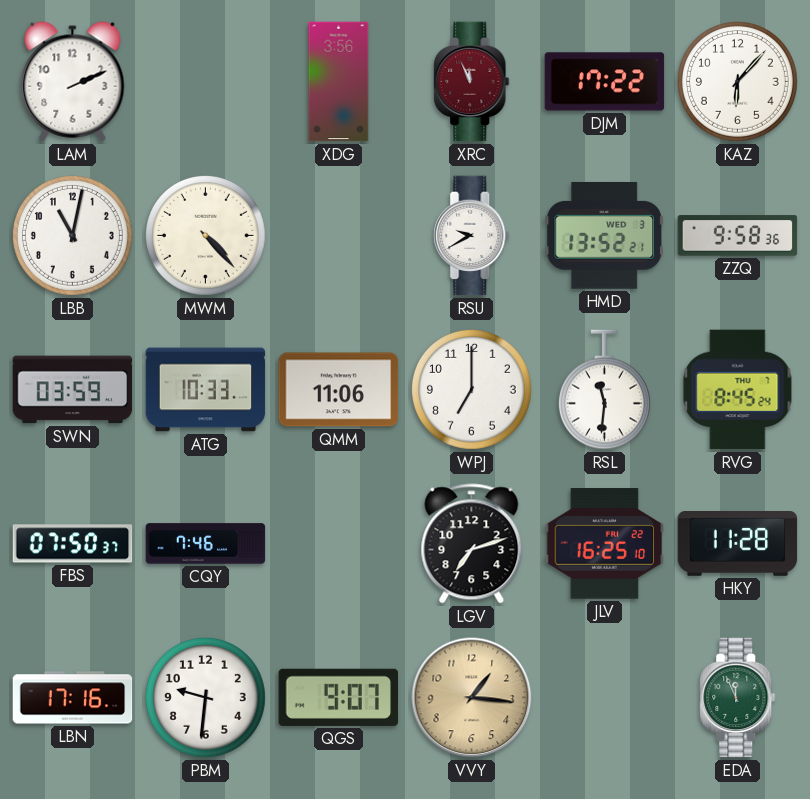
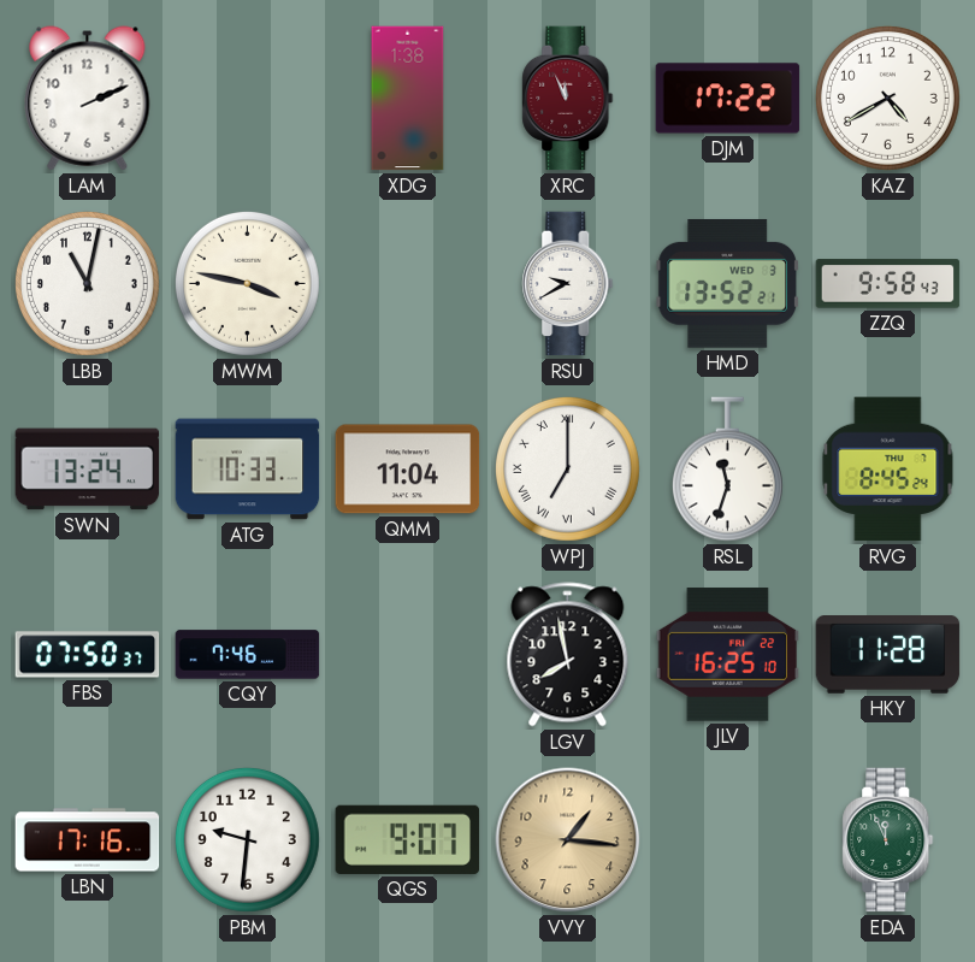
XDG: 3:56 -> 1:38
KAZ: 6:07 -> 4:40
MWM: 4:23 -> 3:47
ZZQ: 9:58:36 -> 9:58:43
SWN: 03:59 -> 13:24
QMM: 11:06 -> 11:04
WPJ numerals: Arabic -> Roman
RSL: 11:31 -> 11:33
LGV: 7:12 -> 7:58
